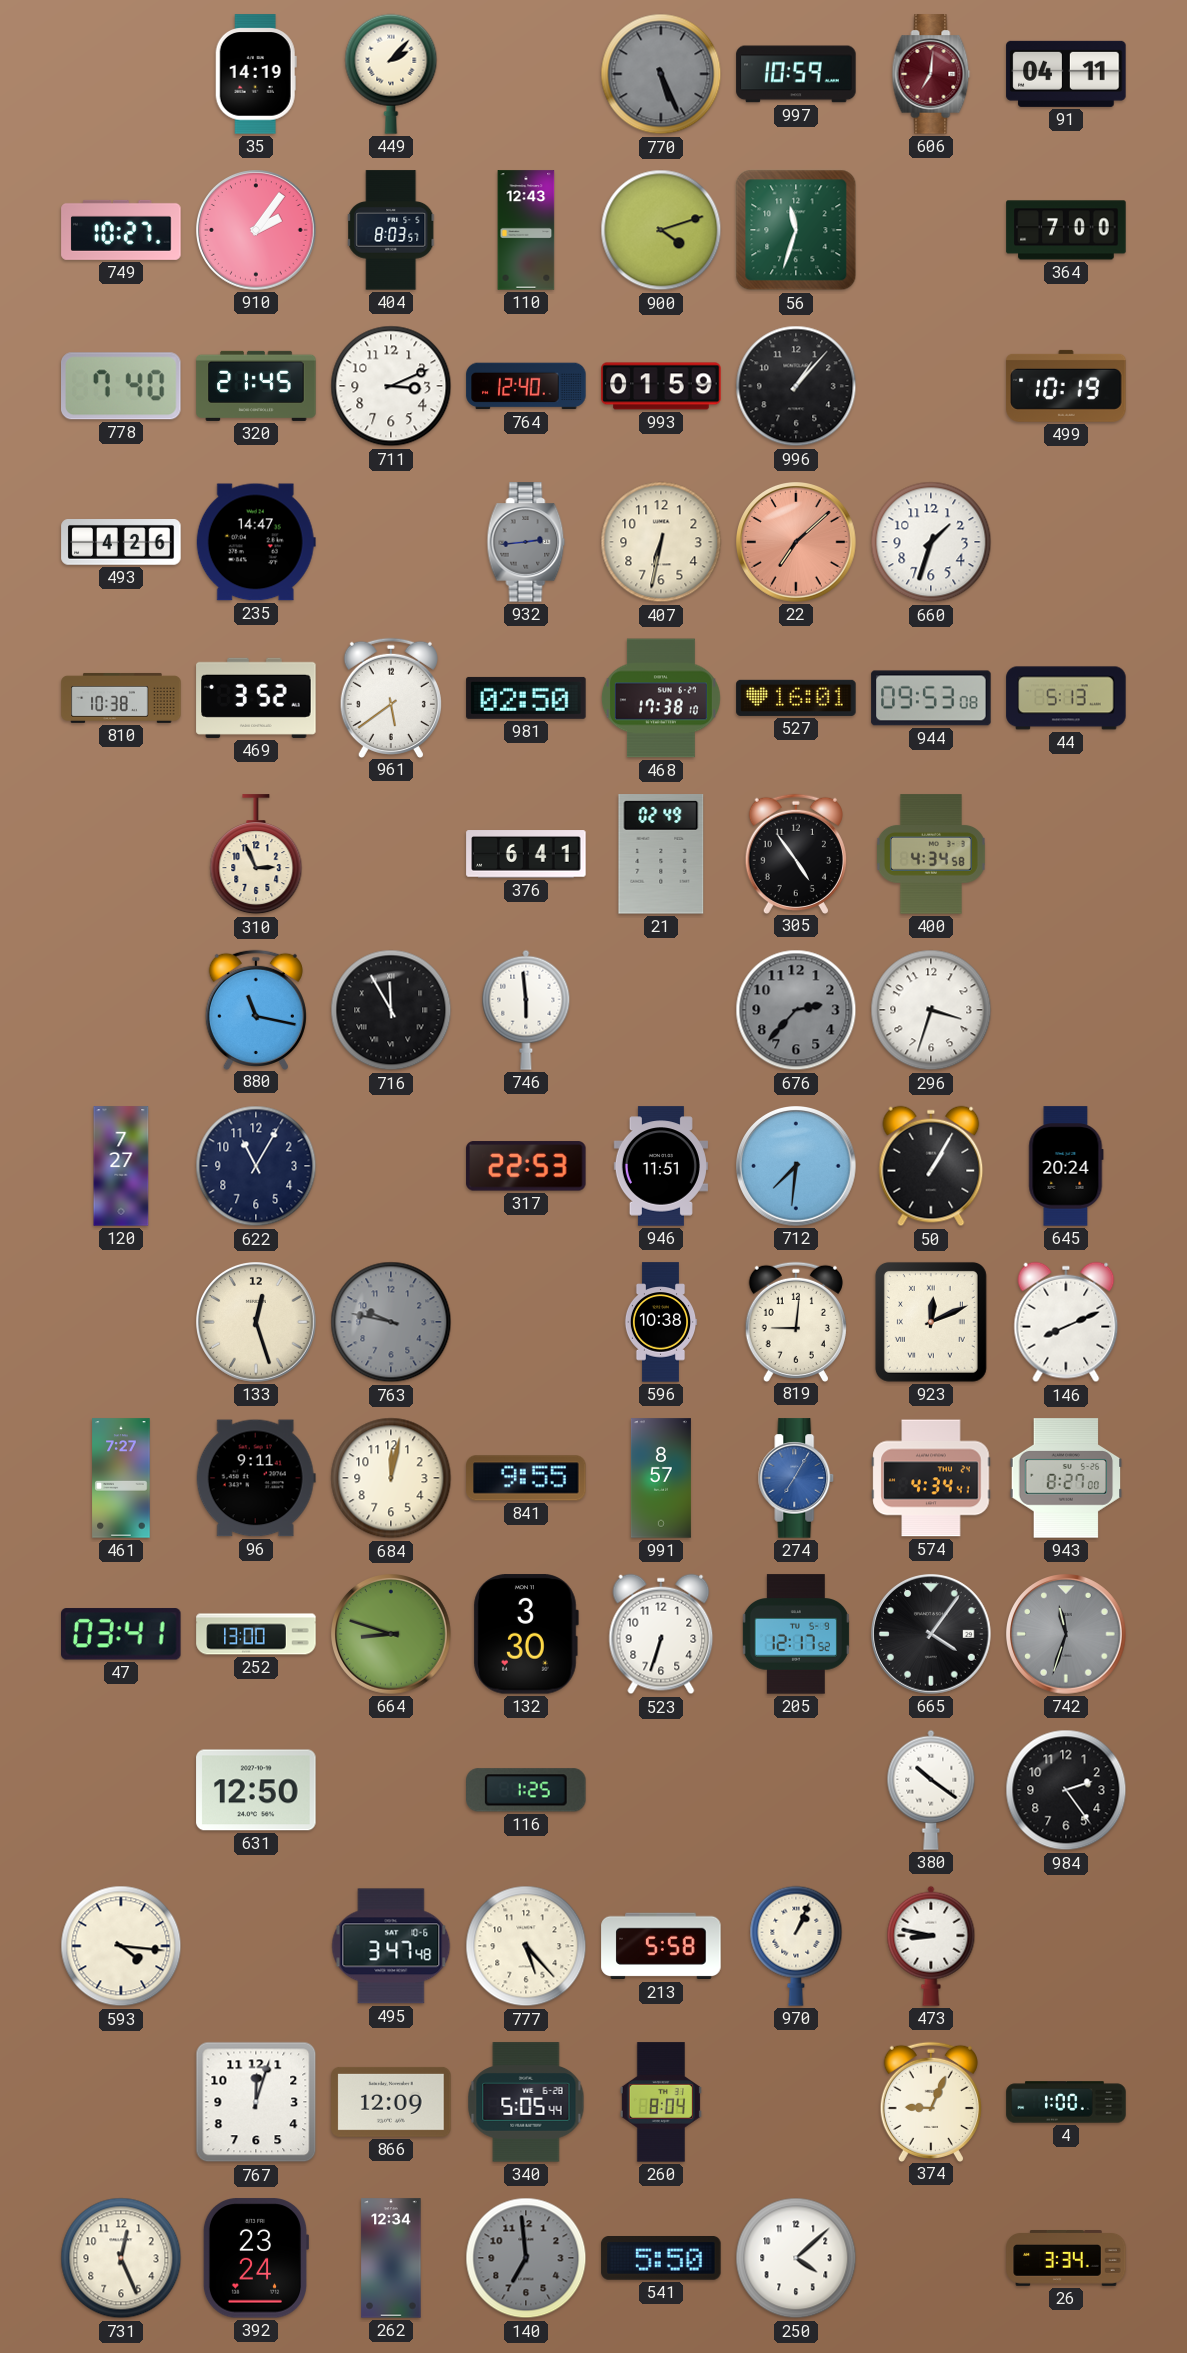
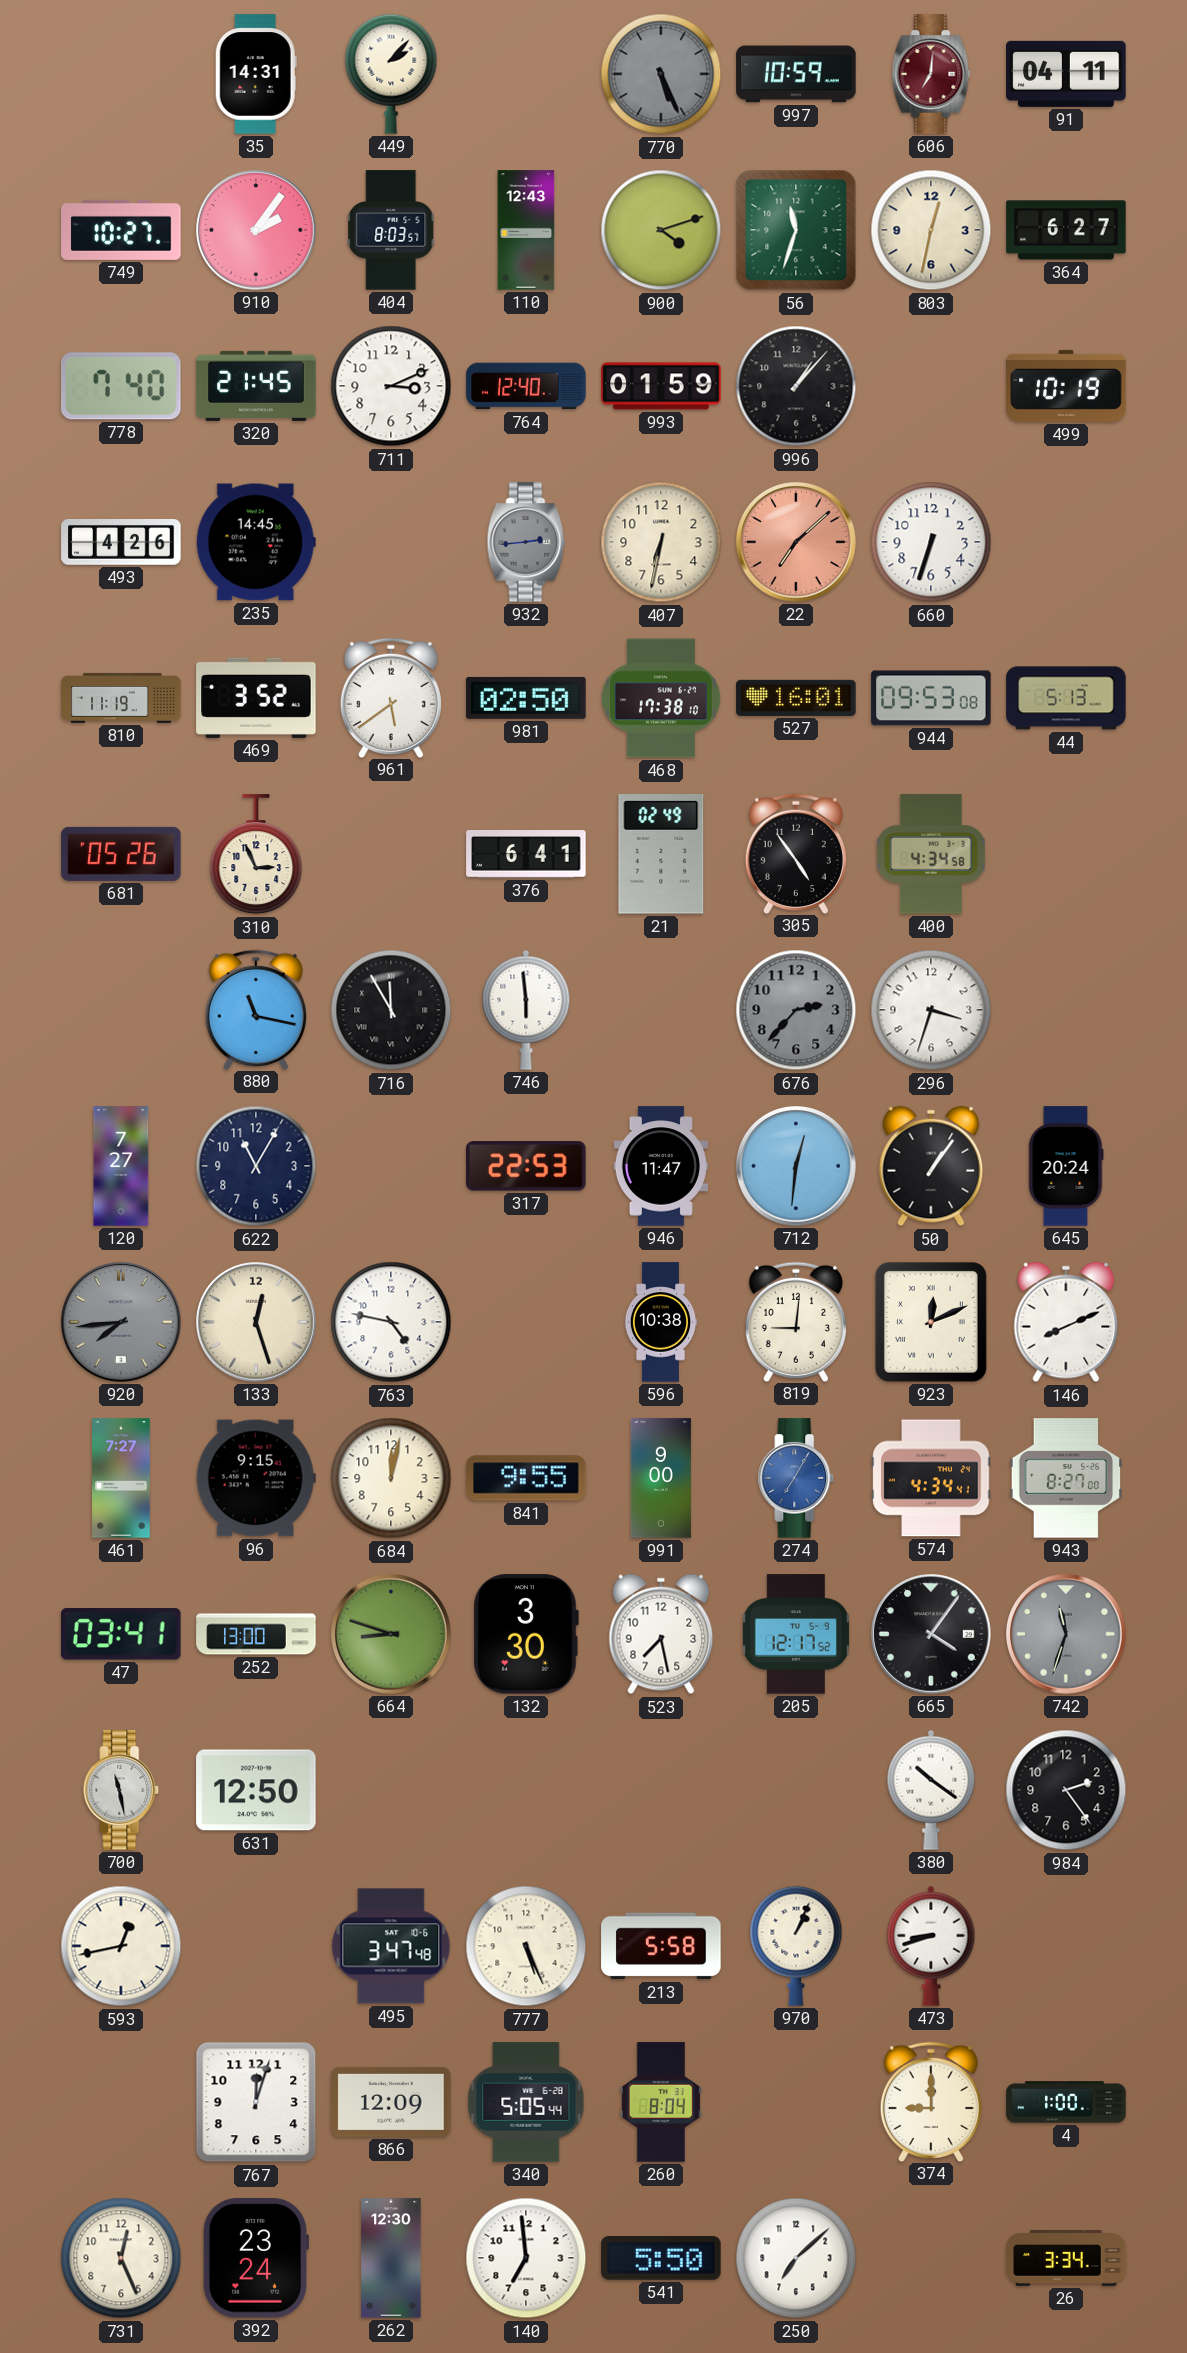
35: 14:19 -> 14:31
803: none -> 12:32
364: 7:00 -> 6:27
235: 14:47 -> 14:45
660: 1:33 -> 6:33
810: 10:38 -> 11:19
681: none -> 05:26
946: 11:51 -> 11:47
712: 7:31 -> 12:31
50: 1:05 -> 1:06
920: none -> 7:44
763: 9:47 -> 4:47
763 dial: grey -> white
96: 9:11 -> 9:15
991: 8:57 -> 9:00
523: 6:33 -> 7:28
700: none -> 11:28
116: 1:25 -> none
593: 4:16 -> 12:43
777: 5:23 -> 5:26
473: 8:47 -> 8:42
374: 9:04 -> 9:00
262: 12:34 -> 12:30
140 dial: grey -> white
250: 4:08 -> 7:08
